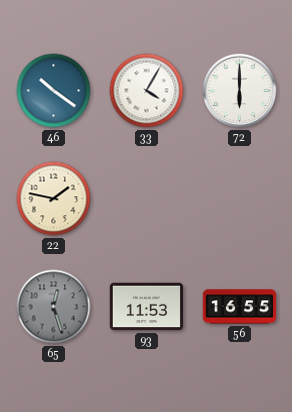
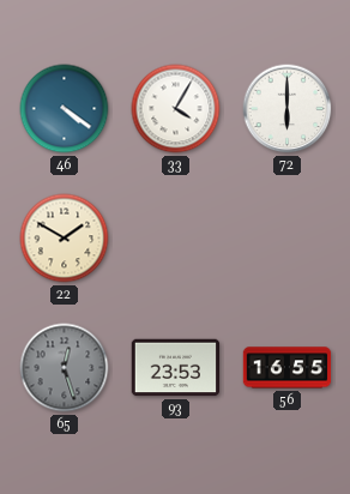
46: 10:21 -> 4:21
22: 1:47 -> 1:50
93: 11:53 -> 23:53
